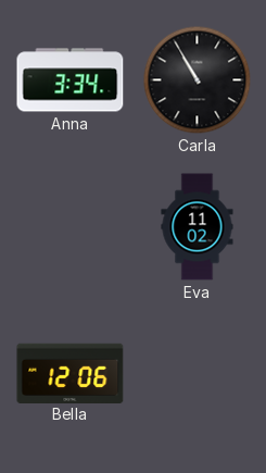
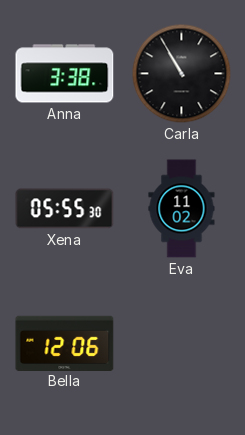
Anna: 3:34 -> 3:38
Xena: none -> 05:55
